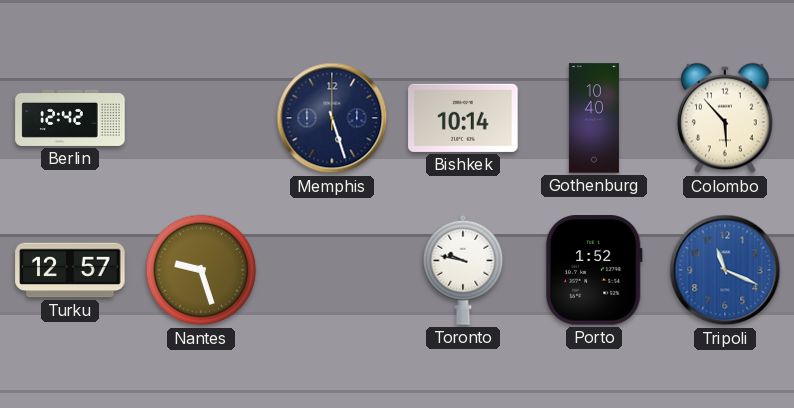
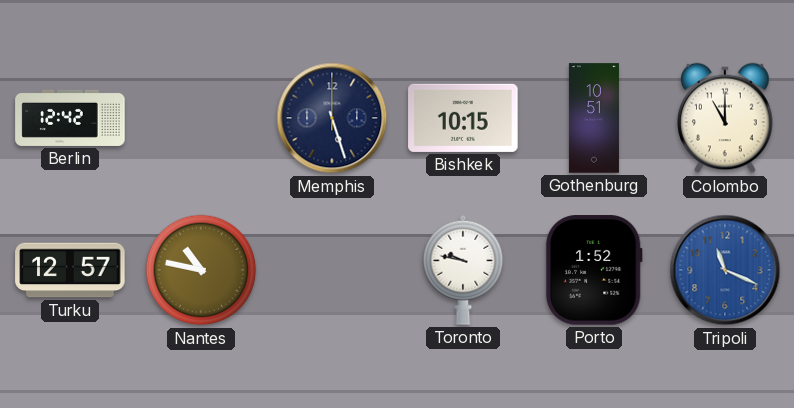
Bishkek: 10:14 -> 10:15
Gothenburg: 10:40 -> 10:51
Colombo: 5:53 -> 11:00
Nantes: 9:27 -> 10:47
